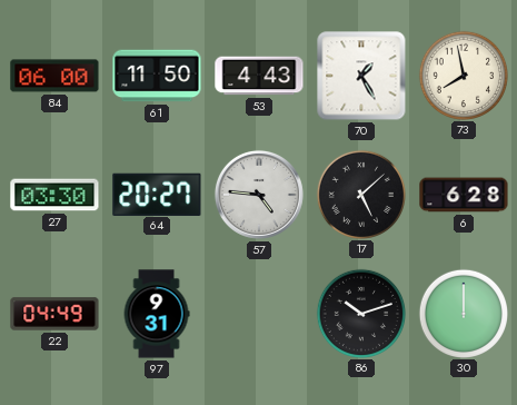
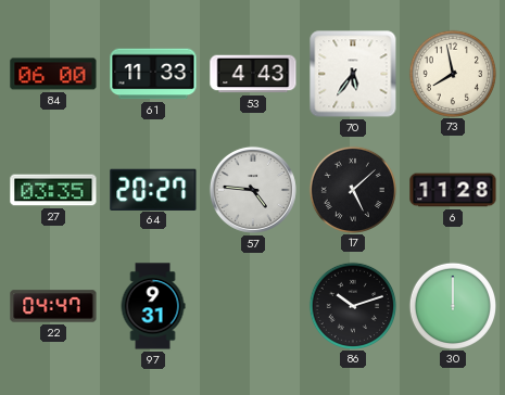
61: 11:50 -> 11:33
70: 1:25 -> 5:36
27: 03:30 -> 03:35
6: 6:28 -> 11:28
22: 04:49 -> 04:47
